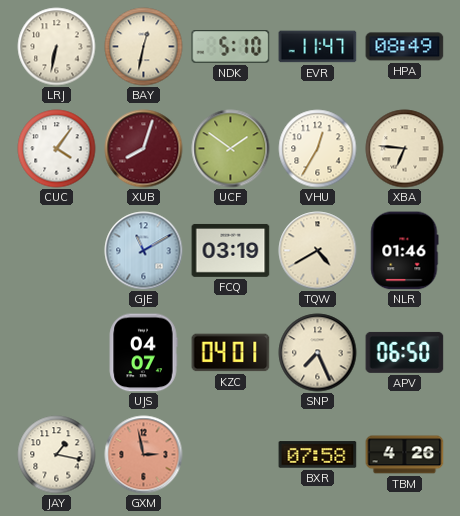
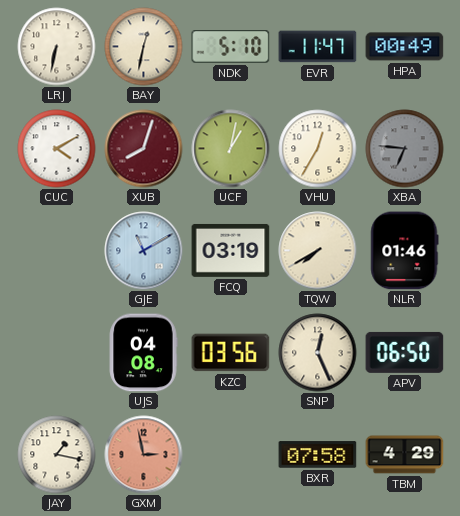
HPA: 08:49 -> 00:49
CUC: 4:06 -> 4:10
UCF: 1:51 -> 1:02
XBA dial: cream -> grey
TQW: 4:40 -> 7:40
UJS: 04:07 -> 04:08
KZC: 04:01 -> 03:56
SNP: 7:26 -> 12:26
TBM: 4:26 -> 4:29
